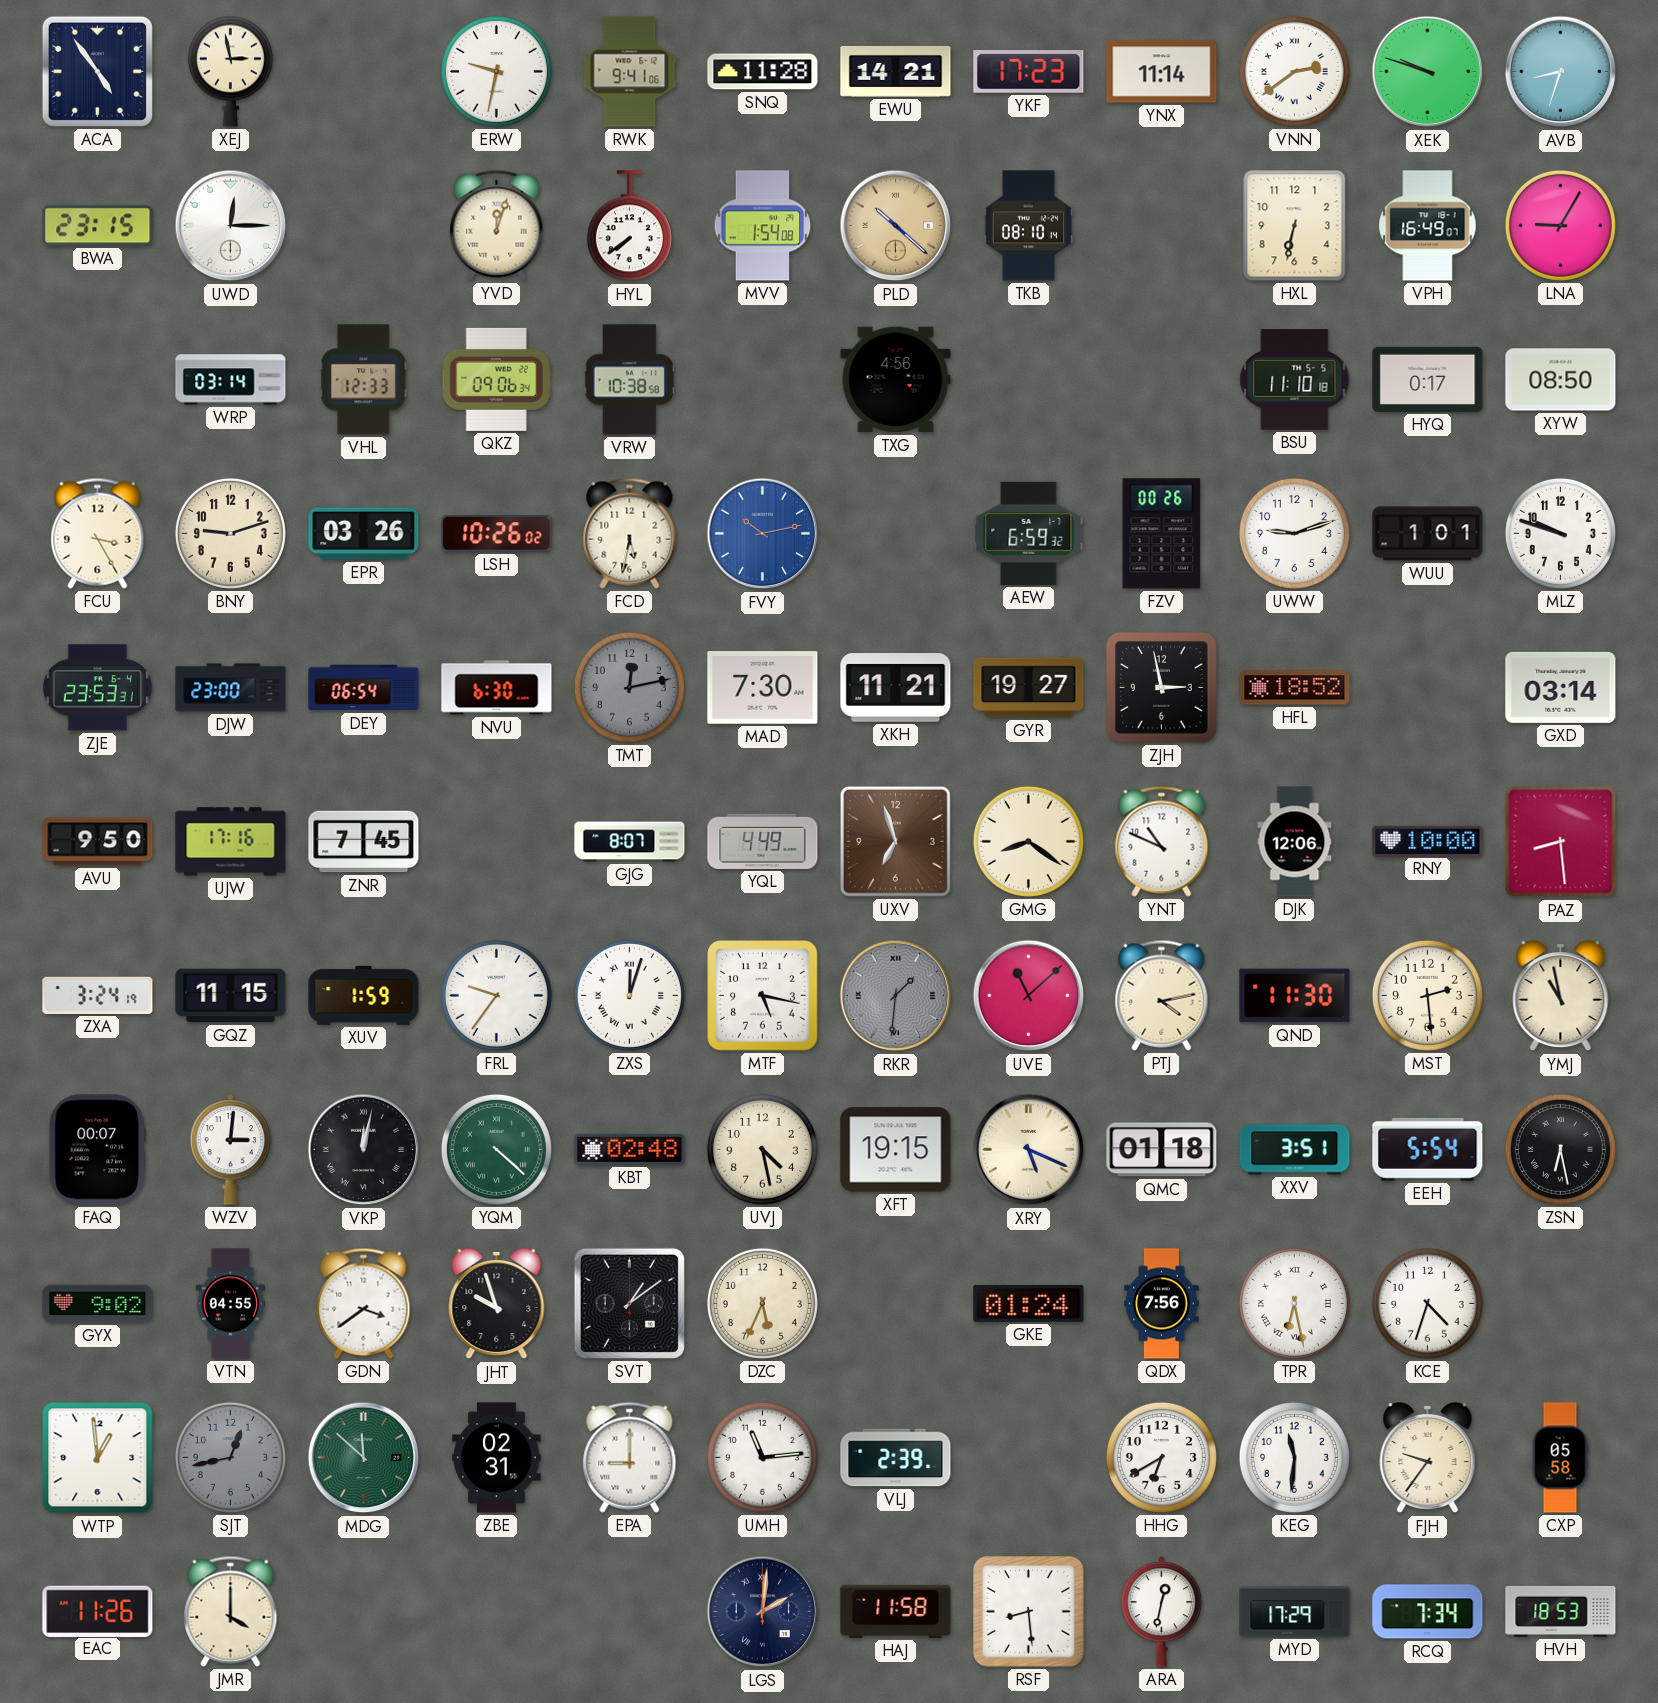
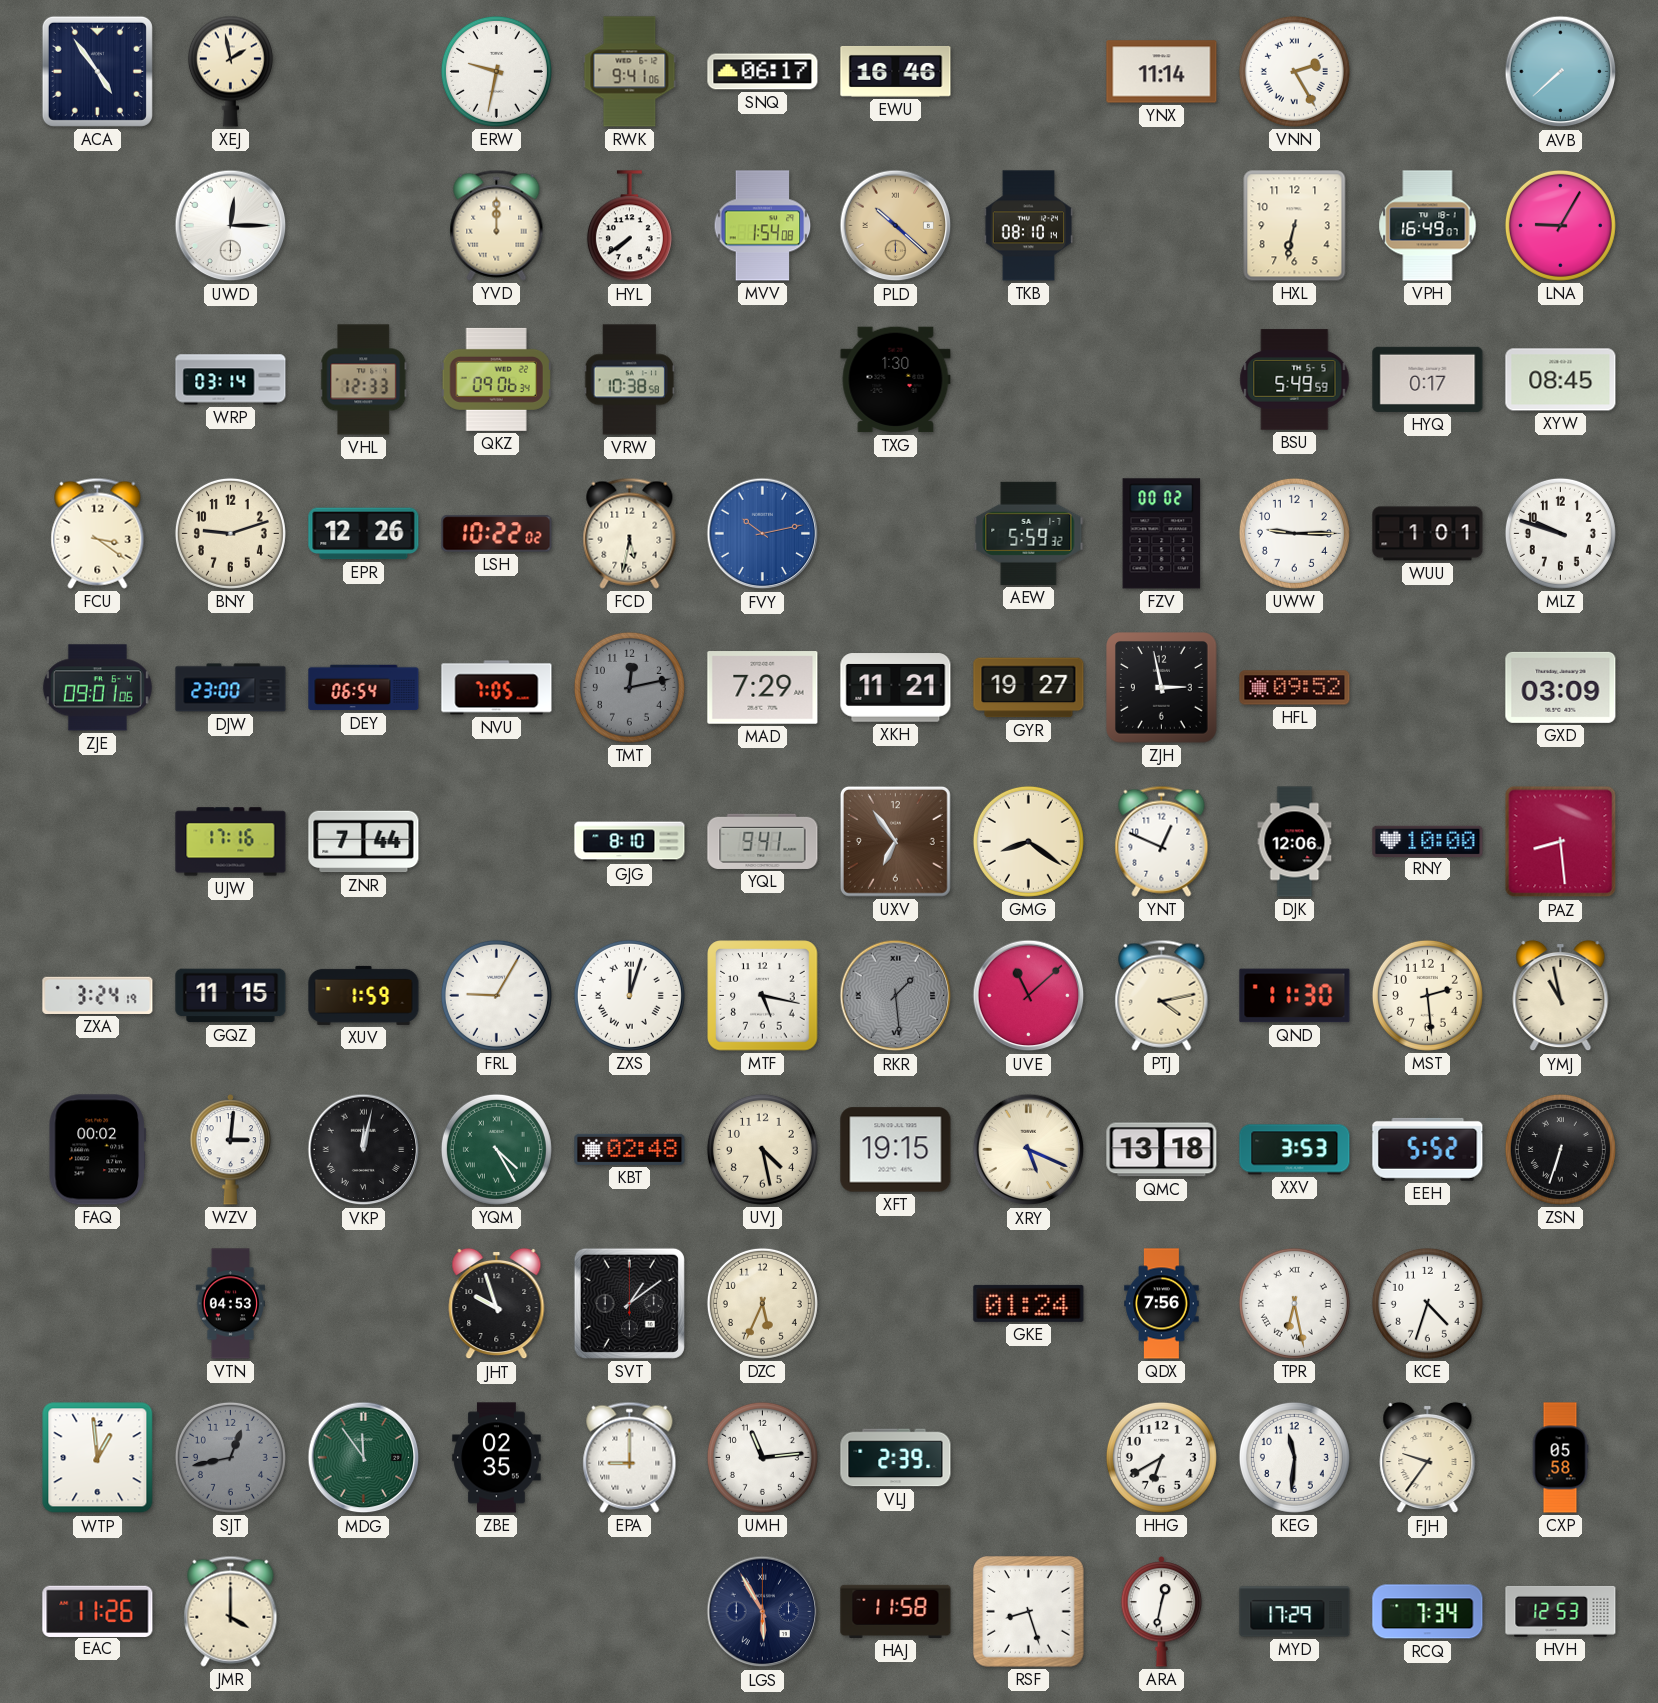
XEJ: 2:58 -> 1:58
SNQ: 11:28 -> 06:17
EWU: 14:21 -> 16:46
YKF: 17:23 -> none
VNN: 2:39 -> 2:25
XEK: 9:48 -> none
AVB: 8:33 -> 7:38
BWA: 23:15 -> none
YVD: 12:03 -> 12:00
TXG: 4:56 -> 1:30
BSU: 11:10 -> 5:49
XYW: 08:50 -> 08:45
FCU: 3:25 -> 3:21
EPR: 03:26 -> 12:26
LSH: 10:26 -> 10:22
AEW: 6:59 -> 5:59
FZV: 00:26 -> 00:02
UWW: 9:12 -> 9:15
ZJE: 23:53 -> 09:01
NVU: 6:30 -> 7:05
MAD: 7:30 -> 7:29
HFL: 18:52 -> 09:52
GXD: 03:14 -> 03:09
AVU: 9:50 -> none
ZNR: 7:45 -> 7:44
GJG: 8:07 -> 8:10
YQL: 4:49 -> 9:41
UXV: 6:57 -> 6:54
YNT: 10:49 -> 12:49
FRL: 9:36 -> 9:05
RKR: 1:31 -> 1:29
FAQ: 00:07 -> 00:02
YQM: 4:22 -> 4:25
QMC: 01:18 -> 13:18
XXV: 3:51 -> 3:53
EEH: 5:54 -> 5:52
ZSN: 6:28 -> 6:33
GYX: 9:02 -> none
VTN: 04:55 -> 04:53
GDN: 3:39 -> none
MDG: 11:52 -> 11:54
ZBE: 02:31 -> 02:35
LGS: 2:01 -> 5:55
RSF: 8:29 -> 8:27
HVH: 18:53 -> 12:53
